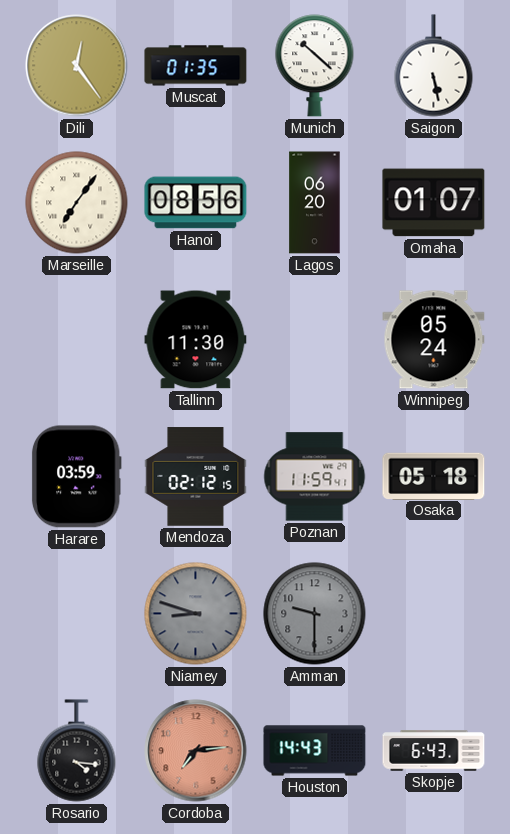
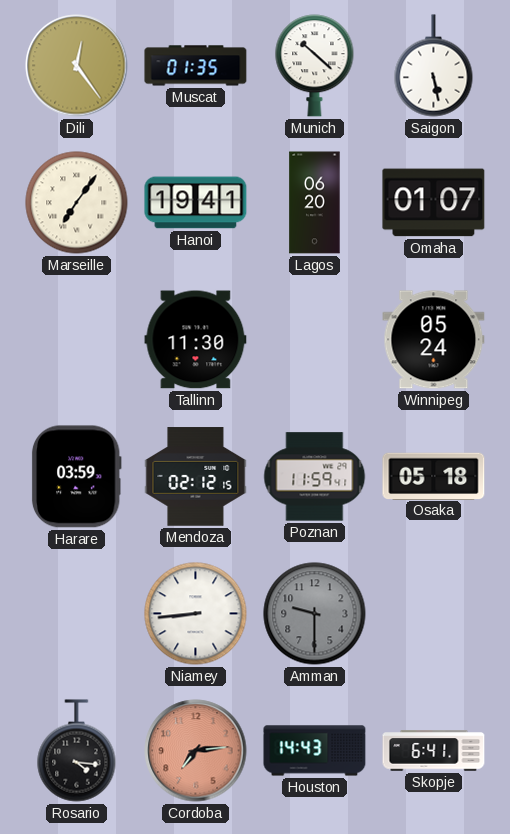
Hanoi: 08:56 -> 19:41
Niamey: 8:48 -> 8:44
Niamey dial: grey -> white
Skopje: 6:43 -> 6:41
